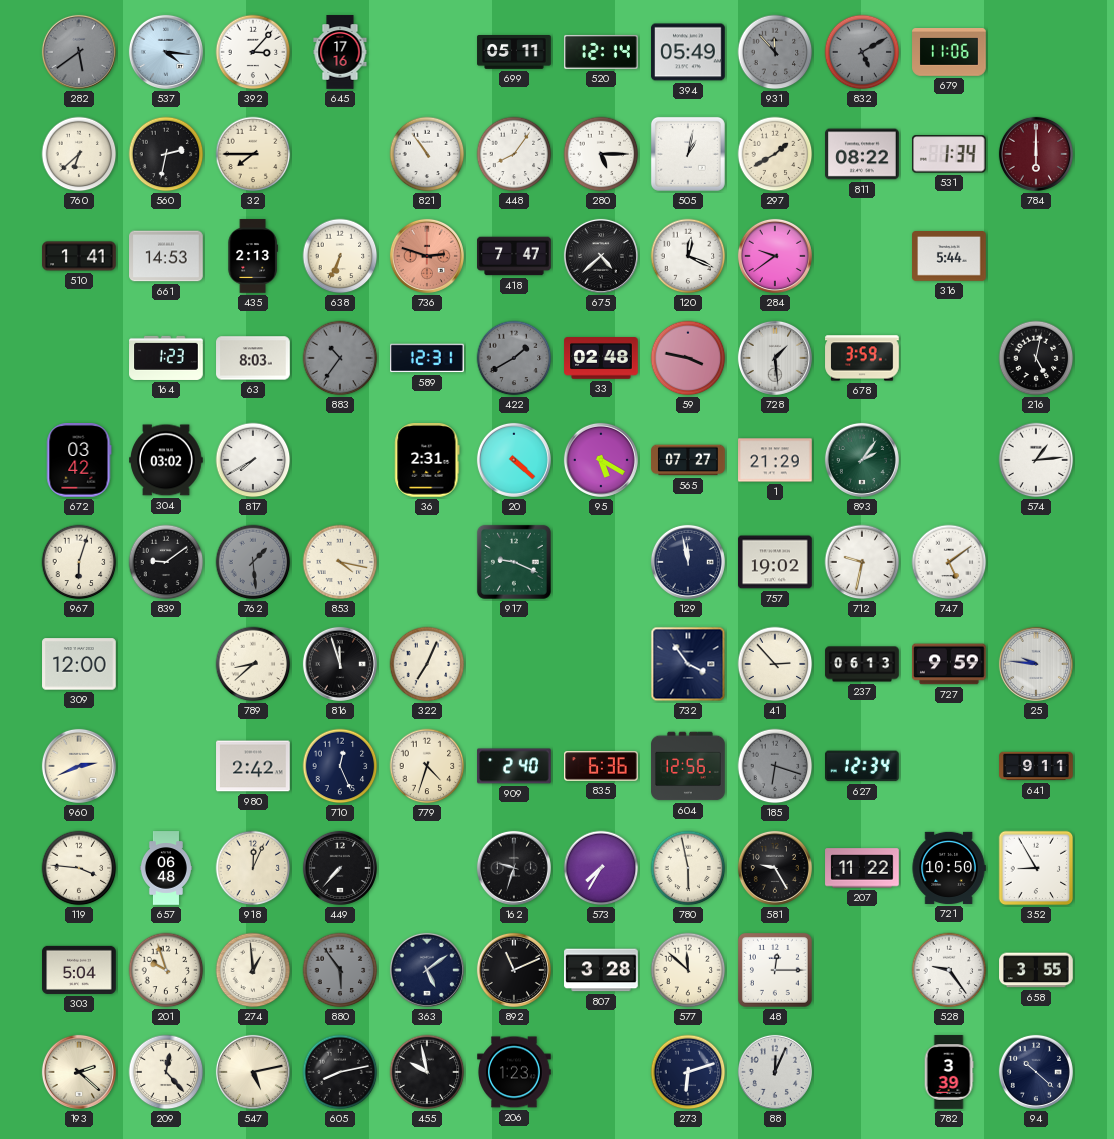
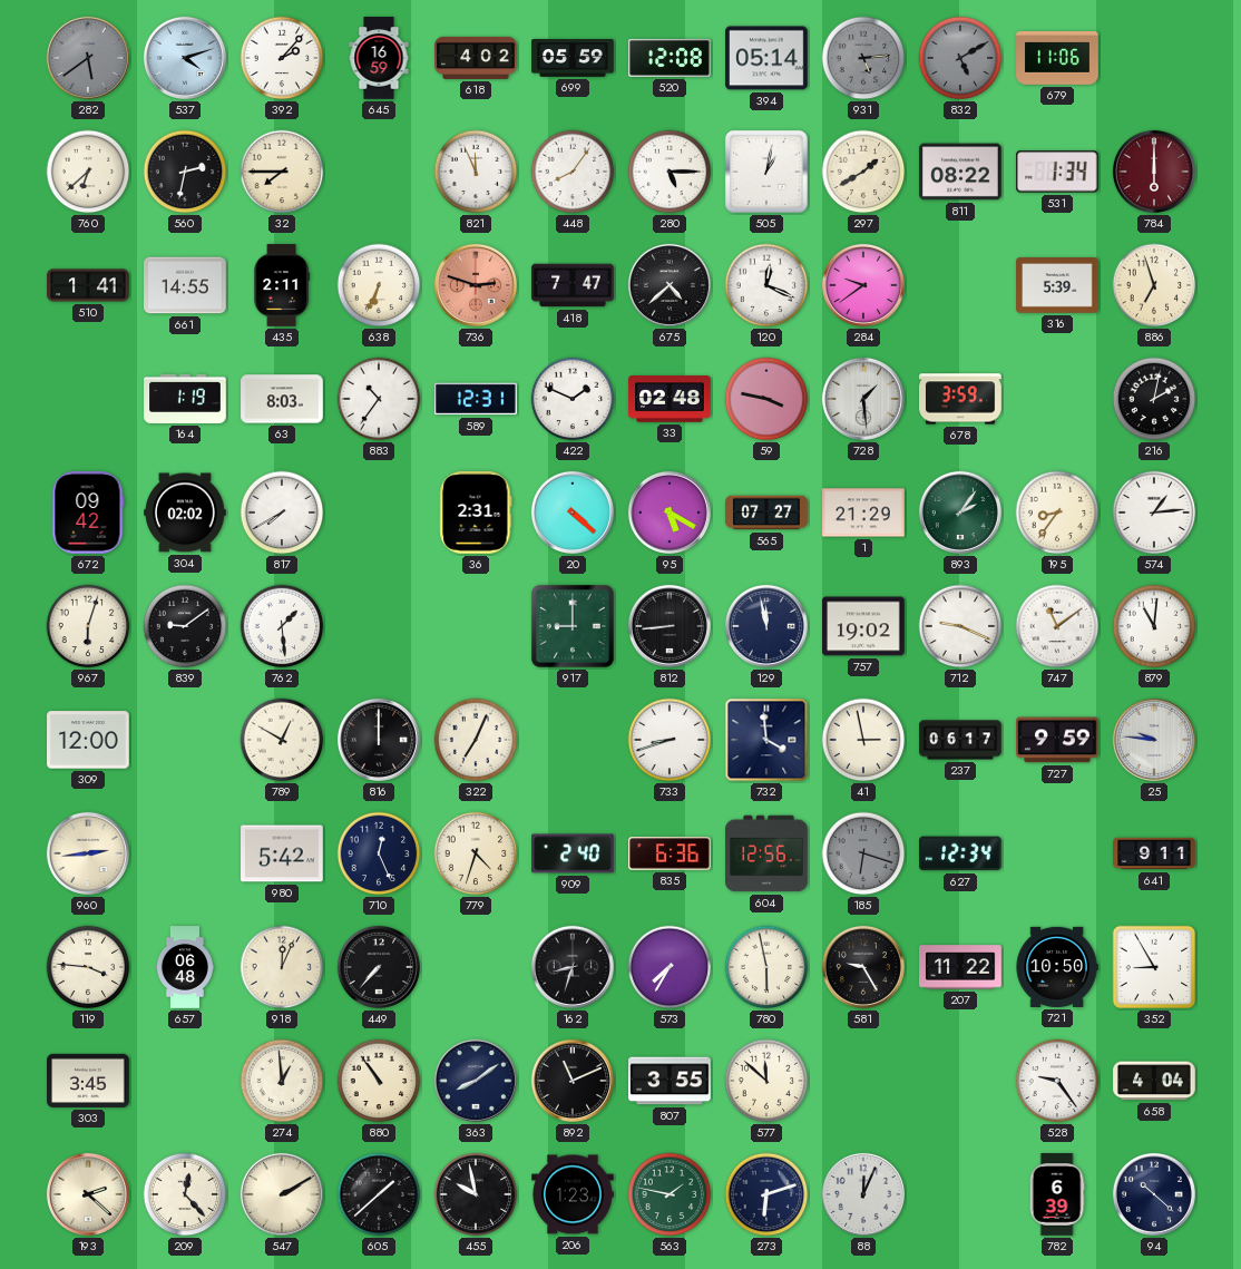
537: 4:16 -> 4:12
392: 3:07 -> 2:07
645: 17:16 -> 16:59
618: none -> 4:02
699: 05:11 -> 05:59
520: 12:14 -> 12:08
394: 05:49 -> 05:14
931: 11:53 -> 5:14
821: 10:54 -> 11:56
661: 14:53 -> 14:55
435: 2:13 -> 2:11
316: 5:44 -> 5:39
886: none -> 6:57
164: 1:23 -> 1:19
883 dial: grey -> white
422: 1:40 -> 1:49
422 dial: grey -> white
216: 5:02 -> 2:02
672: 03:42 -> 09:42
304: 03:02 -> 02:02
195: none -> 8:36
762 dial: grey -> white
853: 4:17 -> none
917: 9:19 -> 9:00
812: none -> 8:44
712: 9:32 -> 9:19
747: 5:09 -> 11:09
879: none -> 11:01
789: 8:38 -> 12:50
816: 11:57 -> 12:00
733: none -> 8:42
732: 3:54 -> 3:59
41: 2:53 -> 2:58
237: 06:13 -> 06:17
960: 2:41 -> 2:44
980: 2:42 -> 5:42
162: 9:33 -> 8:33
303: 5:04 -> 3:45
201: 9:57 -> none
880: 5:54 -> 10:54
880 dial: grey -> cream
363: 5:09 -> 8:09
807: 3:28 -> 3:55
48: 12:15 -> none
658: 3:55 -> 4:04
547: 5:13 -> 2:10
605: 8:13 -> 1:38
563: none -> 1:47
782: 3:39 -> 6:39
